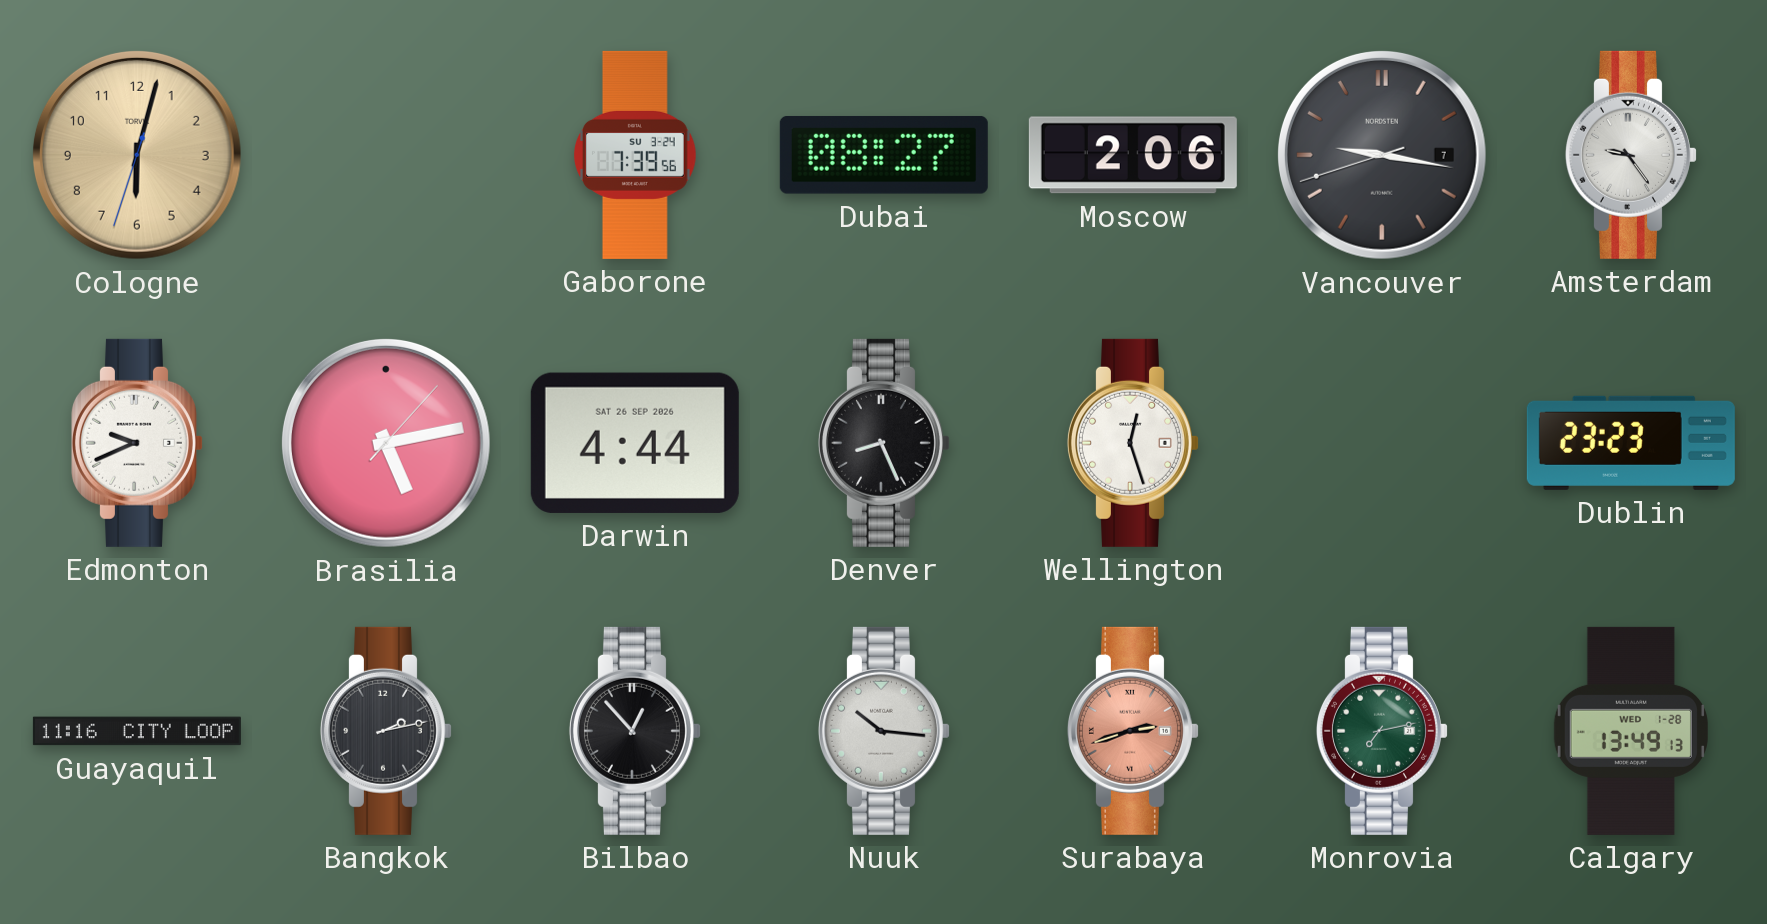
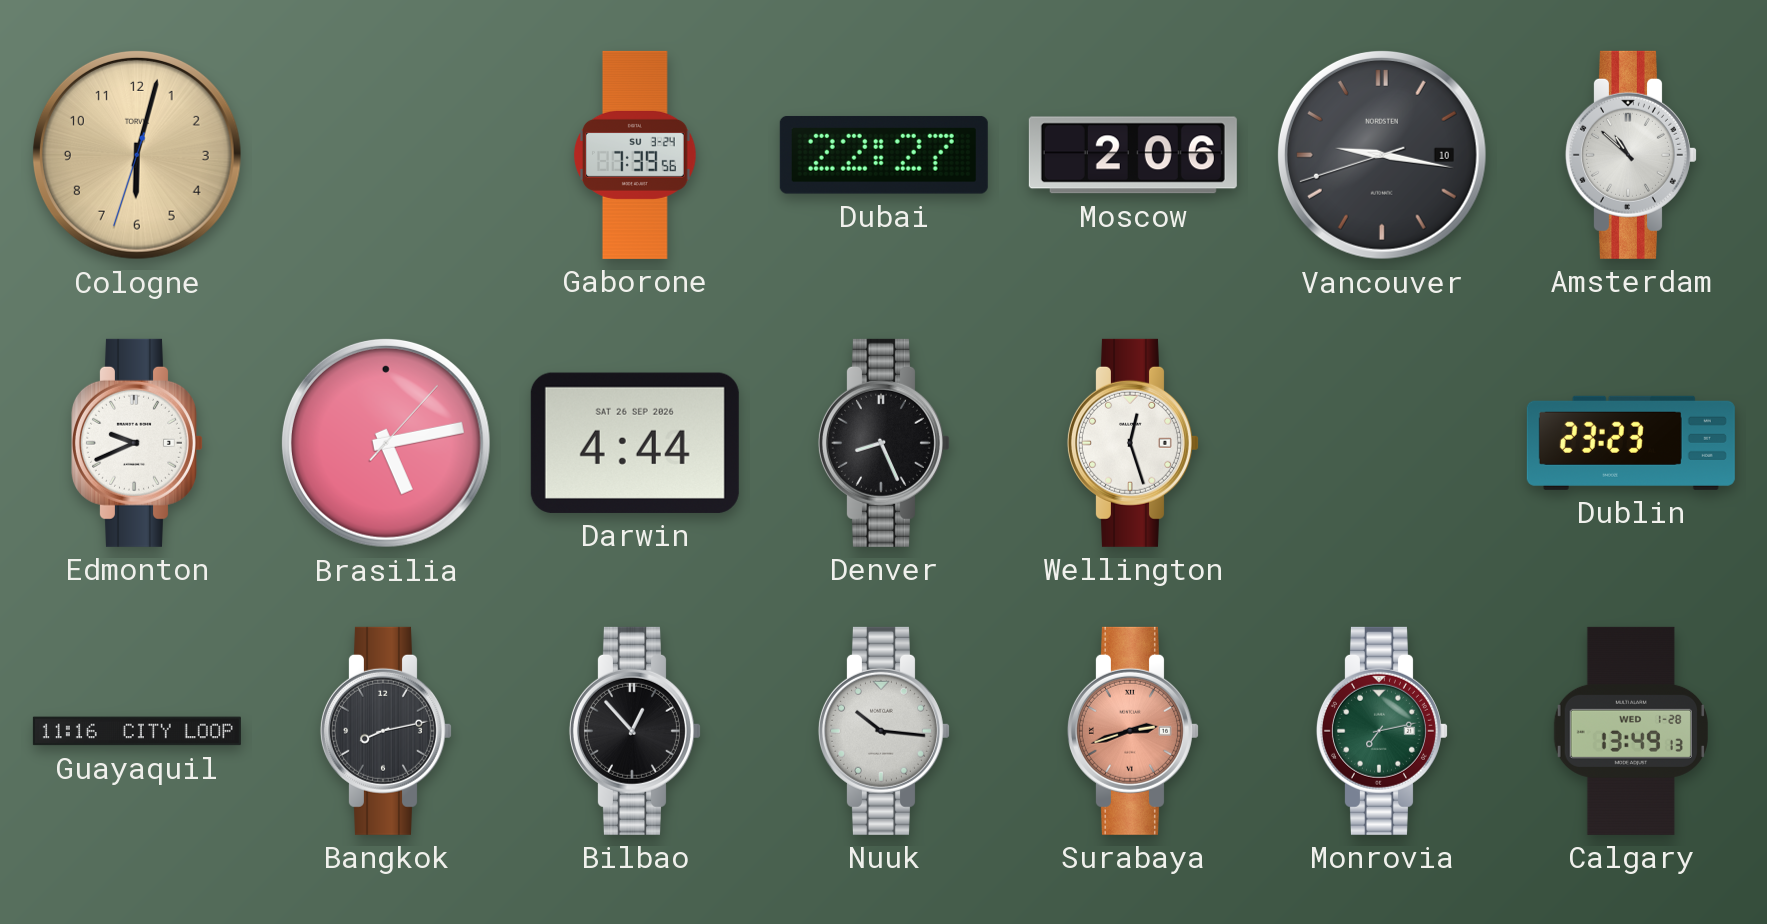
Dubai: 08:27 -> 22:27
Vancouver date: 7 -> 10
Amsterdam: 9:24 -> 10:52
Bangkok: 2:13 -> 8:13
